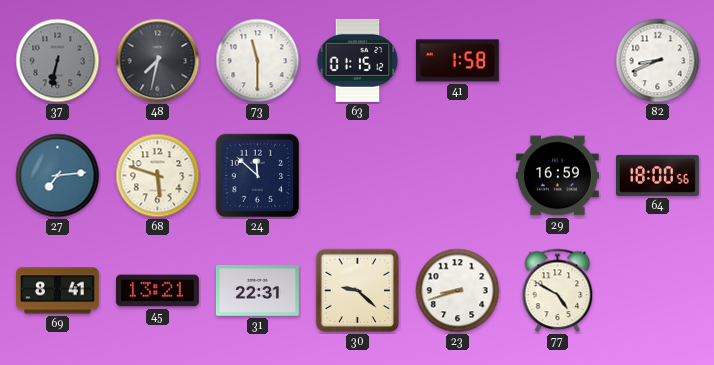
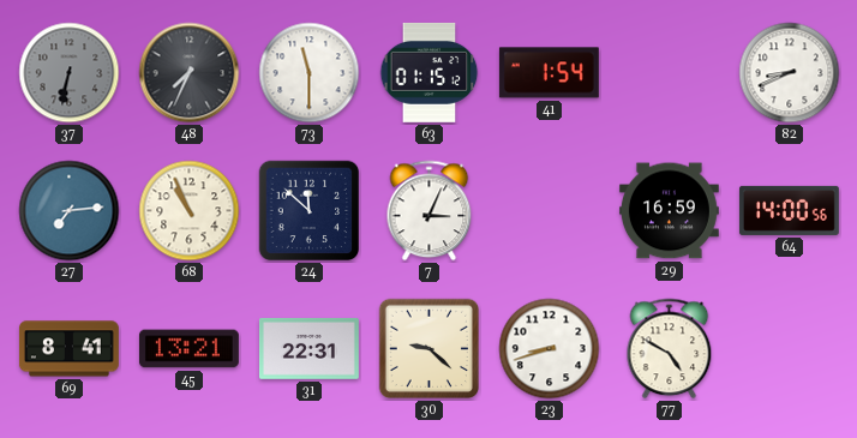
48: 7:32 -> 7:34
41: 1:58 -> 1:54
68: 5:48 -> 10:56
7: none -> 3:04
64: 18:00 -> 14:00
